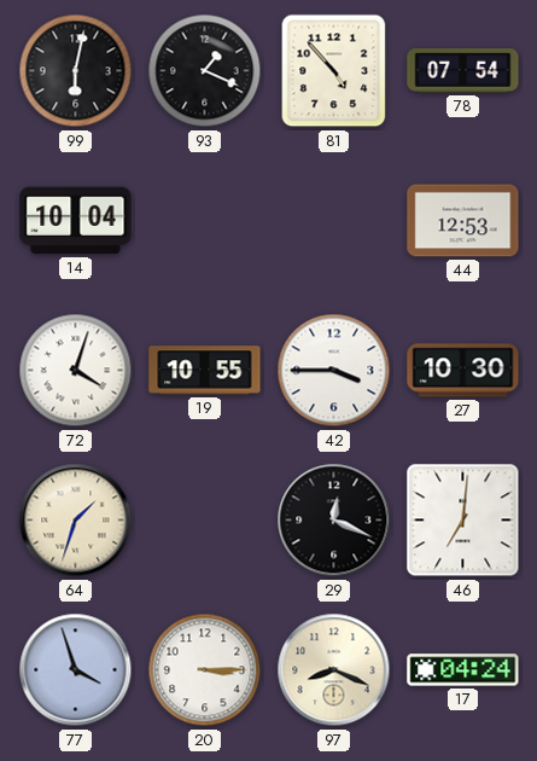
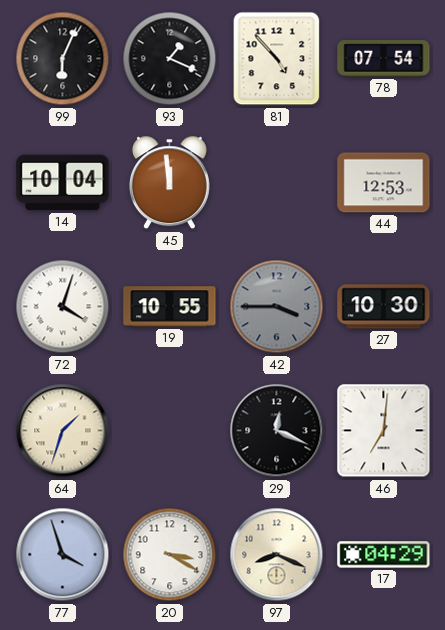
99: 6:02 -> 6:04
45: none -> 11:59
42 dial: white -> grey
20: 3:15 -> 3:20
17: 04:24 -> 04:29
